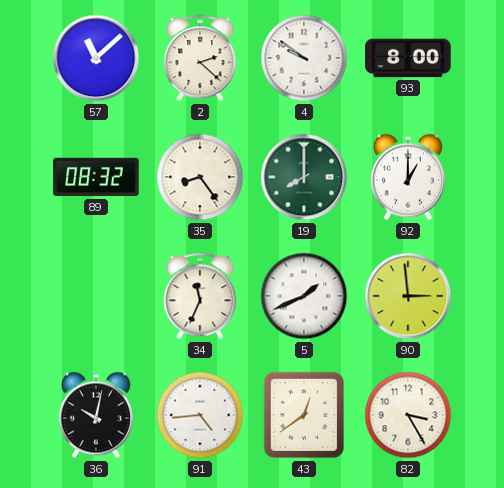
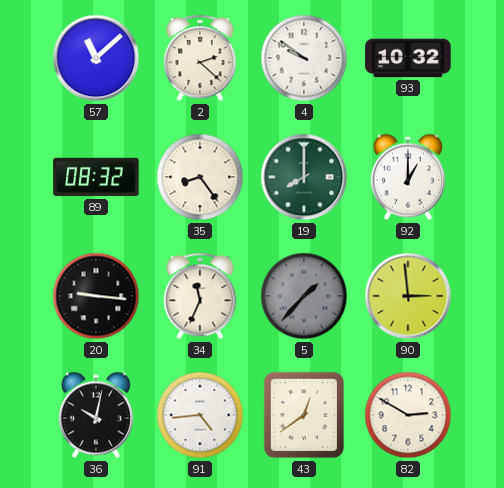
93: 8:00 -> 10:32
20: none -> 9:16
5: 1:41 -> 1:37
5 dial: white -> grey
82: 3:25 -> 2:50
